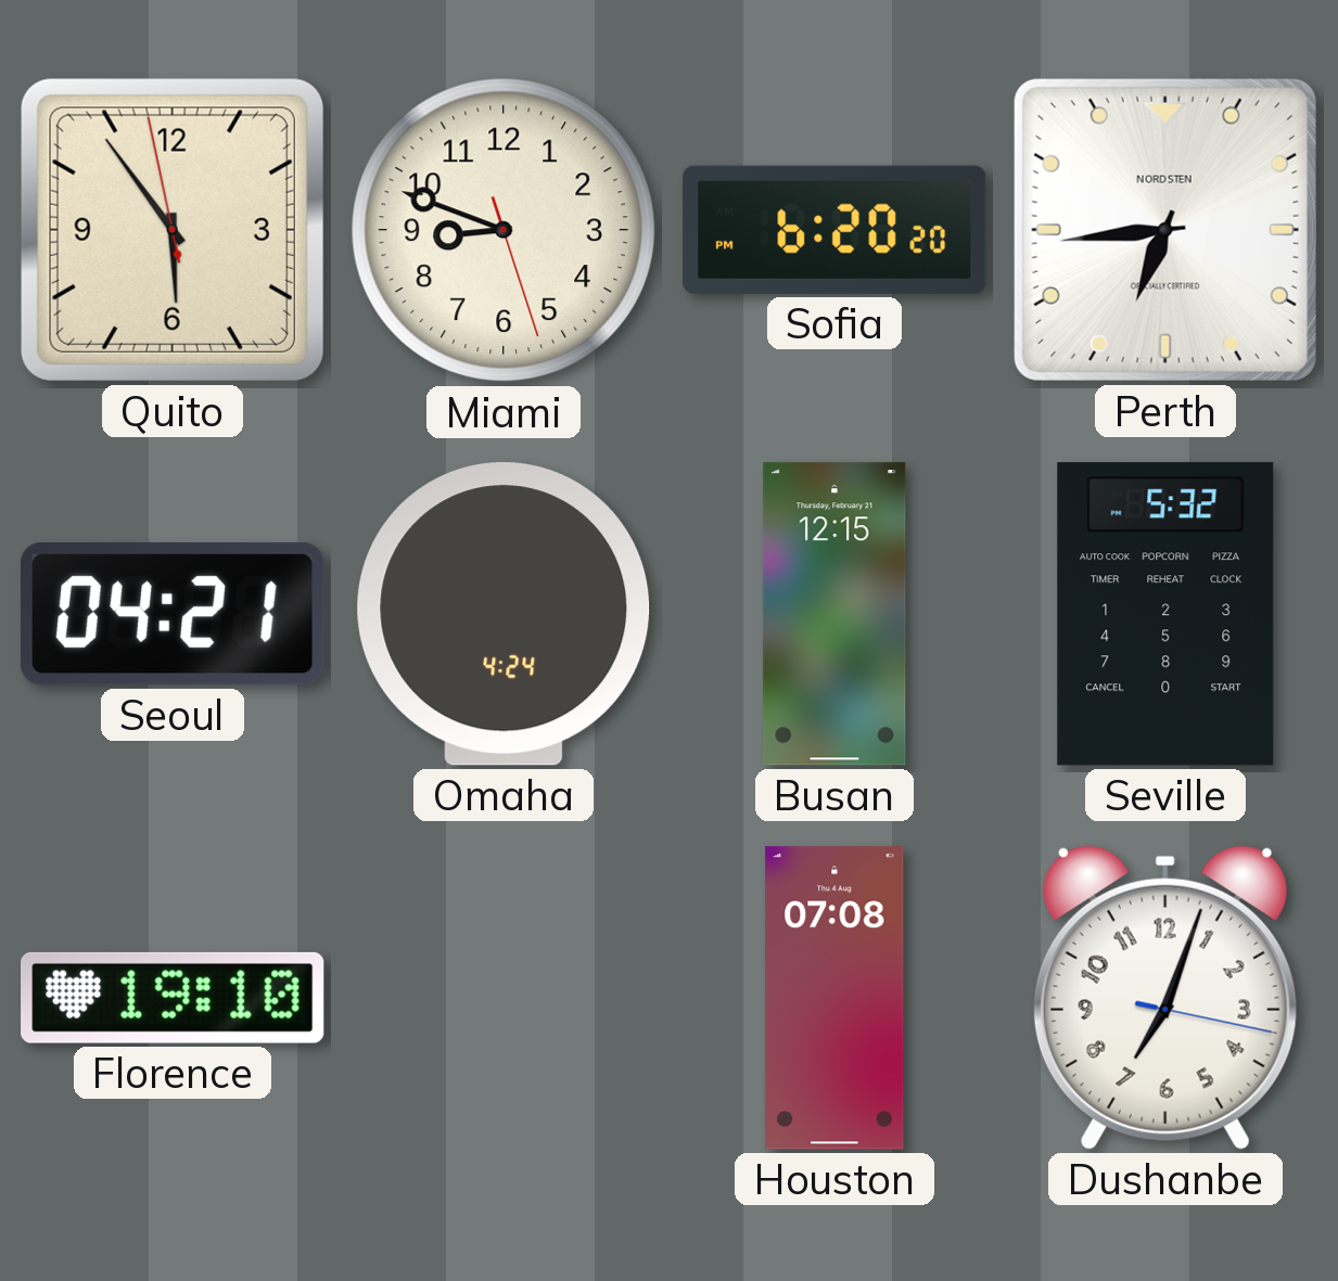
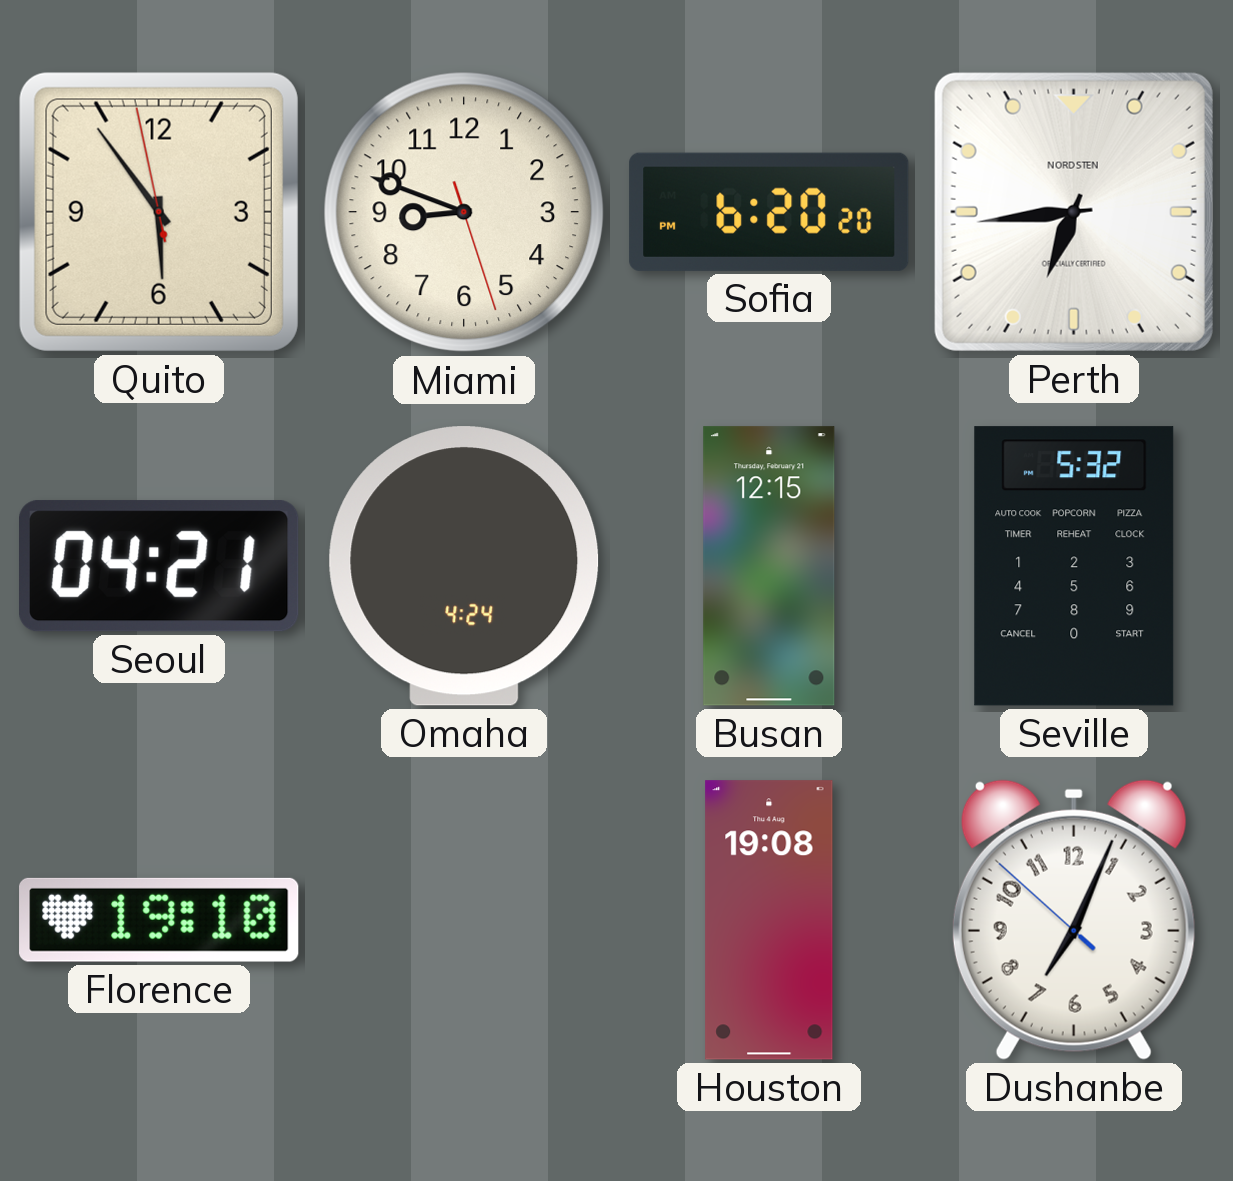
Houston: 07:08 -> 19:08
Dushanbe: 7:03:17 -> 7:03:52
